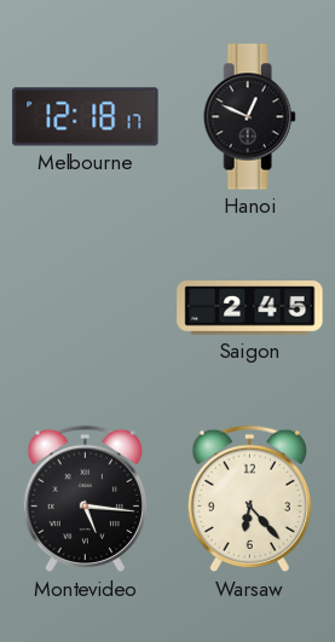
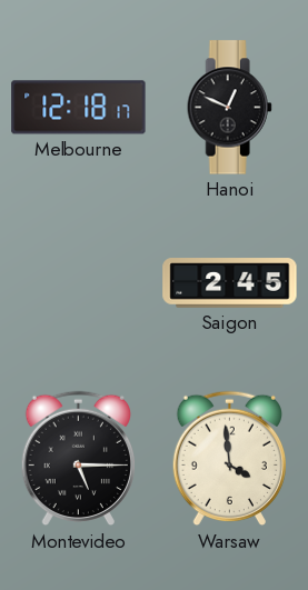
Montevideo: 5:16 -> 5:15
Warsaw: 6:23 -> 3:59
